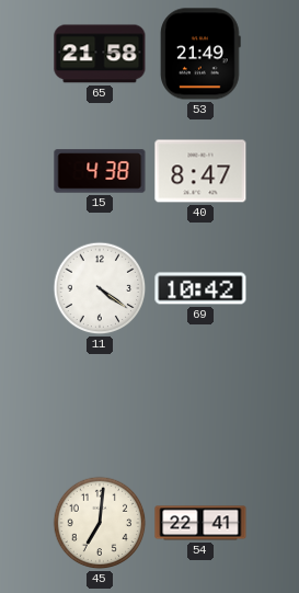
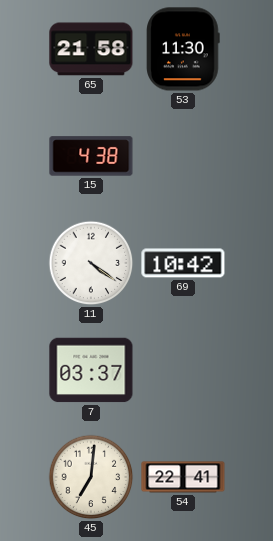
53: 21:49 -> 11:30
40: 8:47 -> none
7: none -> 03:37
